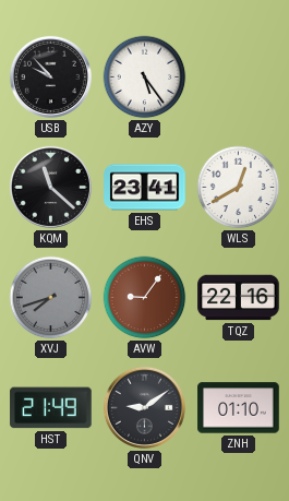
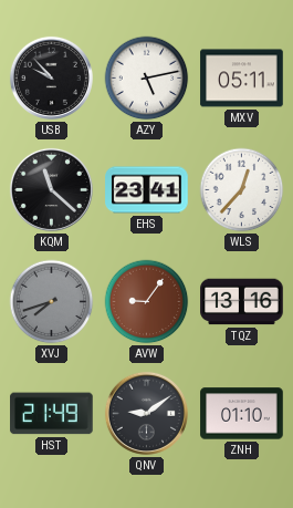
AZY: 5:24 -> 5:13
MXV: none -> 05:11
WLS: 12:40 -> 12:37
TQZ: 22:16 -> 13:16
